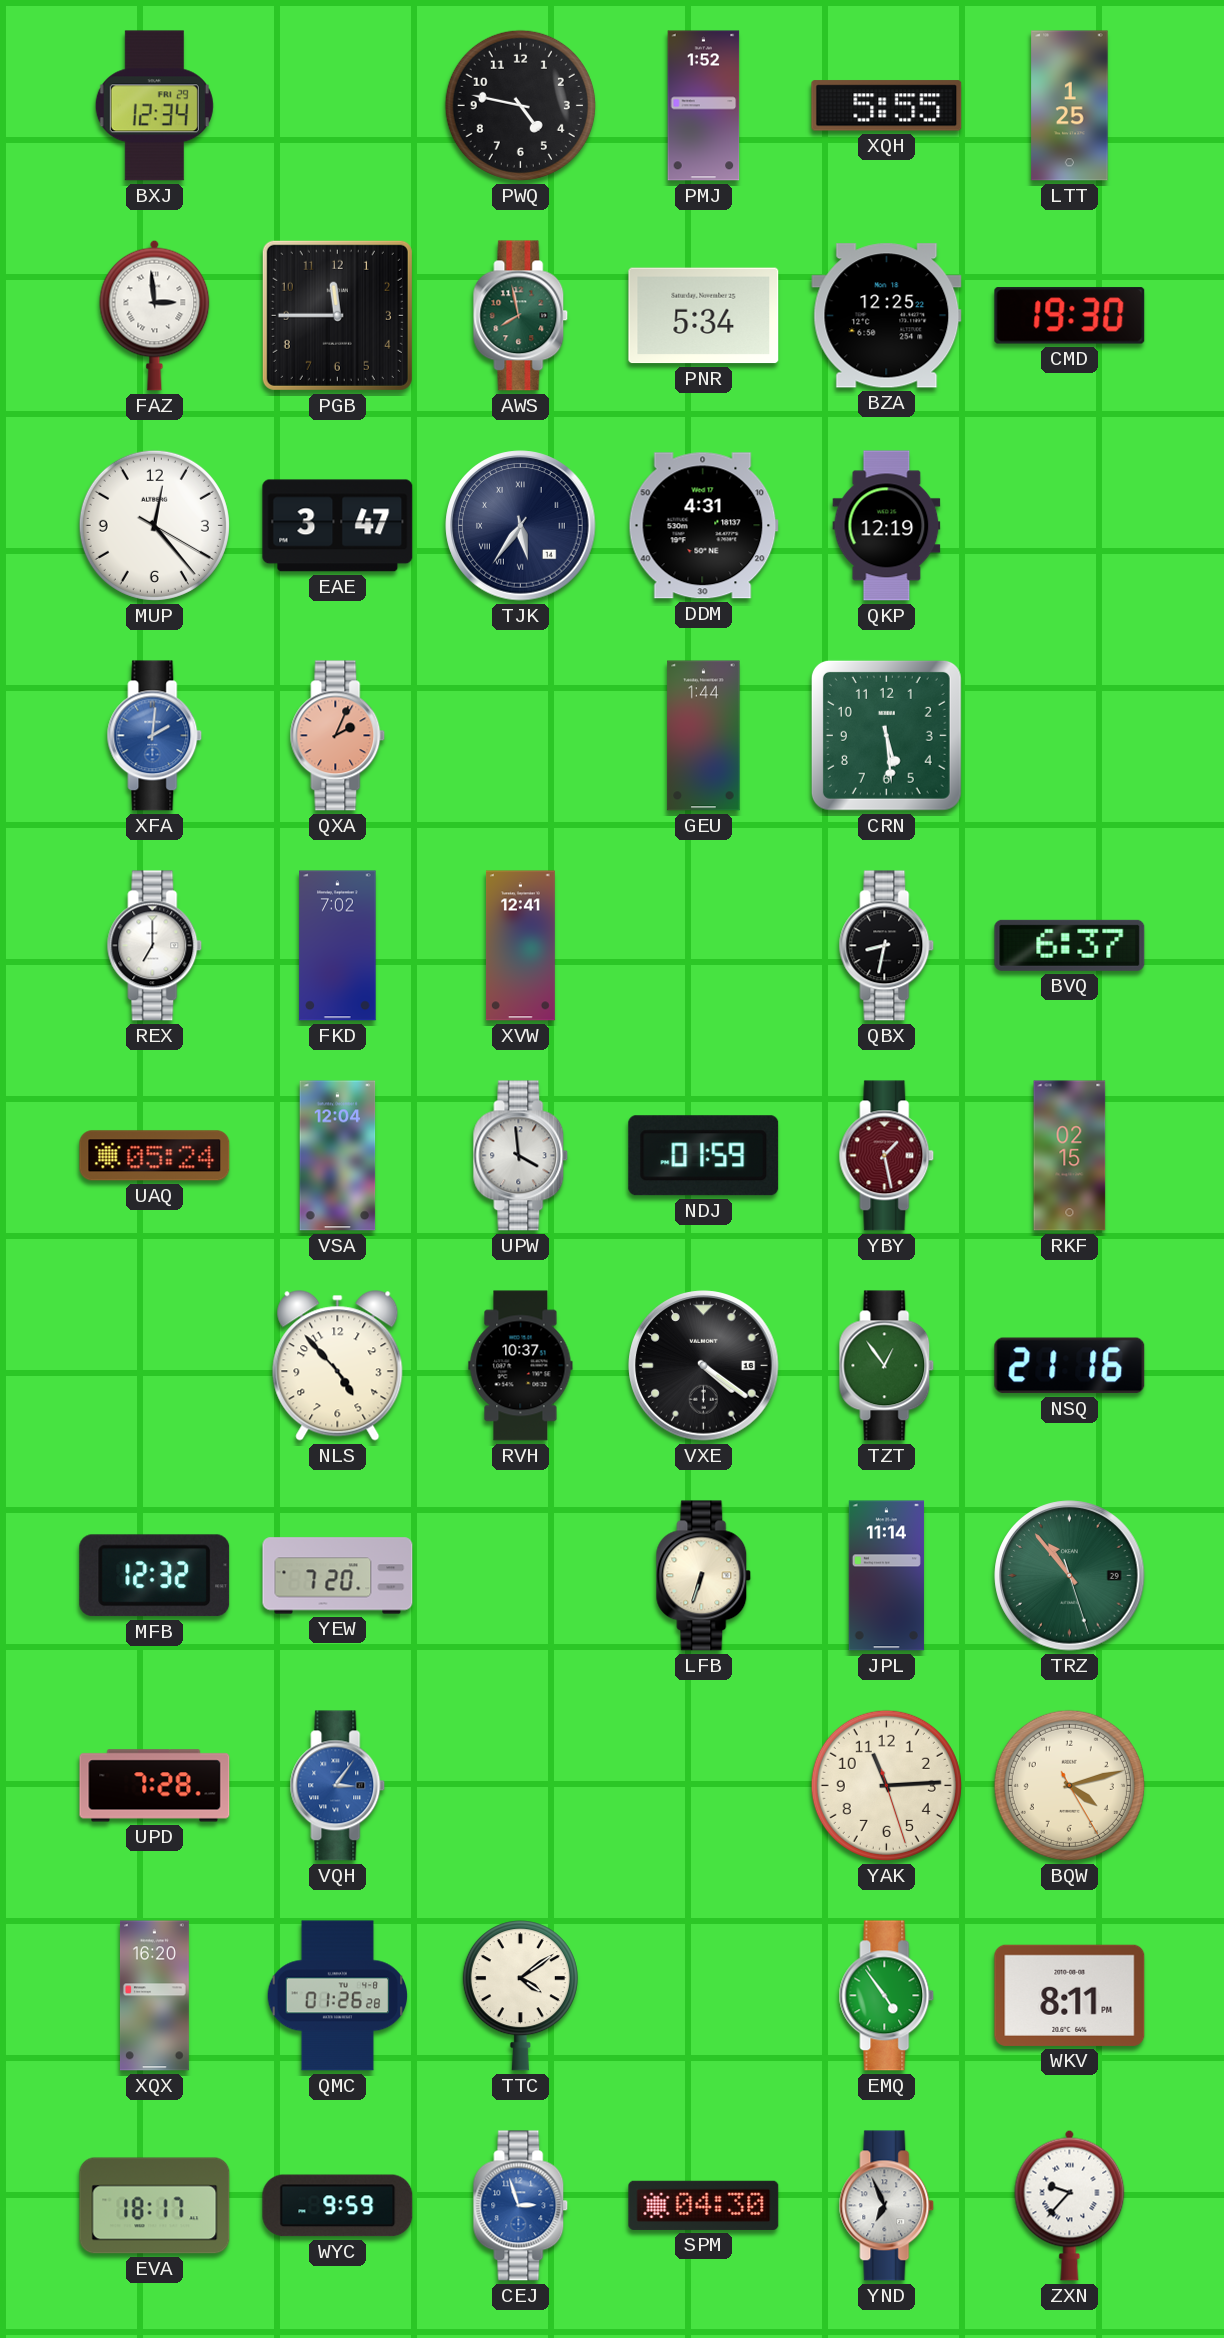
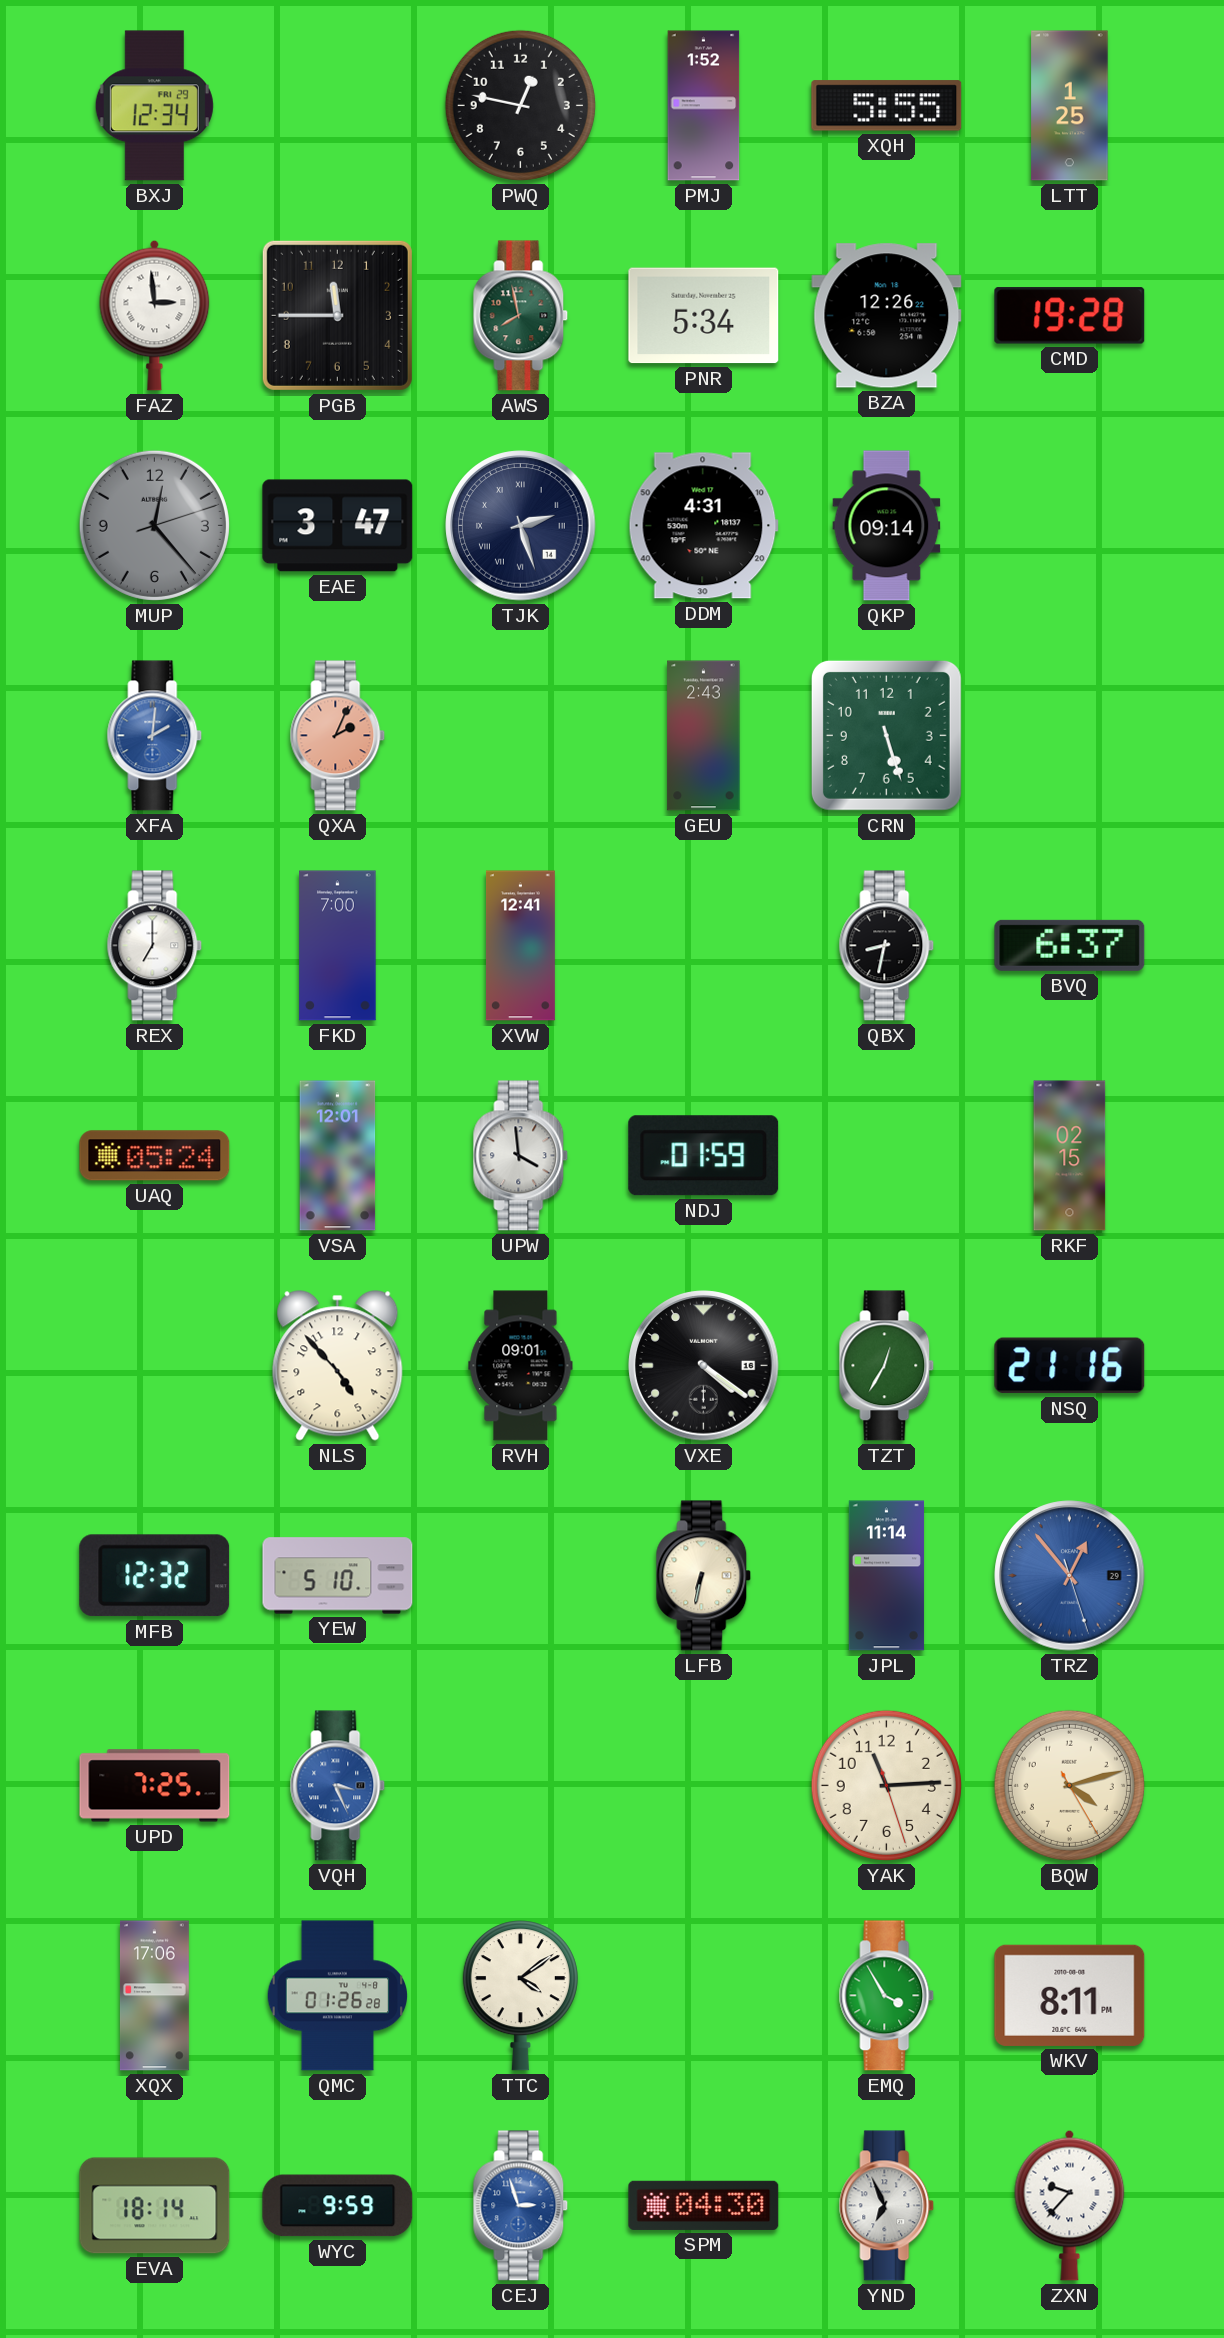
PWQ: 4:47 -> 12:47
BZA: 12:25 -> 12:26
CMD: 19:30 -> 19:28
MUP: 12:23:20 -> 12:23:12
MUP dial: white -> grey
TJK: 5:36 -> 2:27
QKP: 12:19 -> 09:14
GEU: 1:44 -> 2:43
CRN: 5:29 -> 5:27
FKD: 7:02 -> 7:00
VSA: 12:04 -> 12:01
YBY: 1:28 -> none
RVH: 10:37 -> 09:01
TZT: 12:54 -> 12:35
YEW: 7:20 -> 5:10
LFB: 6:33 -> 6:32
TRZ: 10:53 -> 12:53
TRZ dial: green -> blue
UPD: 7:28 -> 7:25
VQH: 3:06 -> 3:26
XQX: 16:20 -> 17:06
EMQ: 4:54 -> 3:55
EVA: 18:17 -> 18:14
